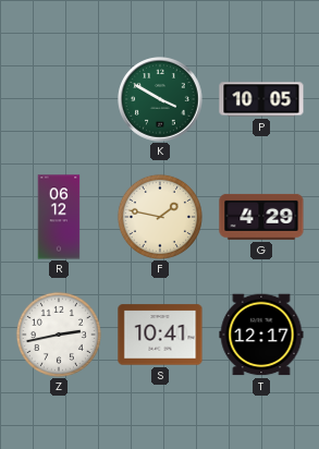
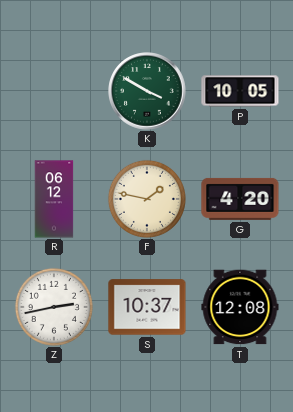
G: 4:29 -> 4:20
S: 10:41 -> 10:37
T: 12:17 -> 12:08
